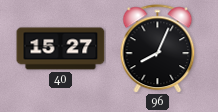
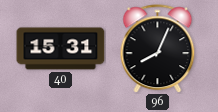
40: 15:27 -> 15:31
